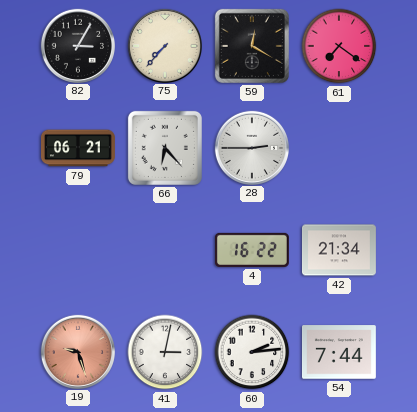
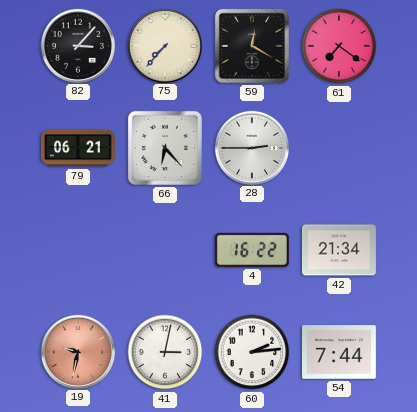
82: 3:05 -> 3:07
19: 9:27 -> 9:32
